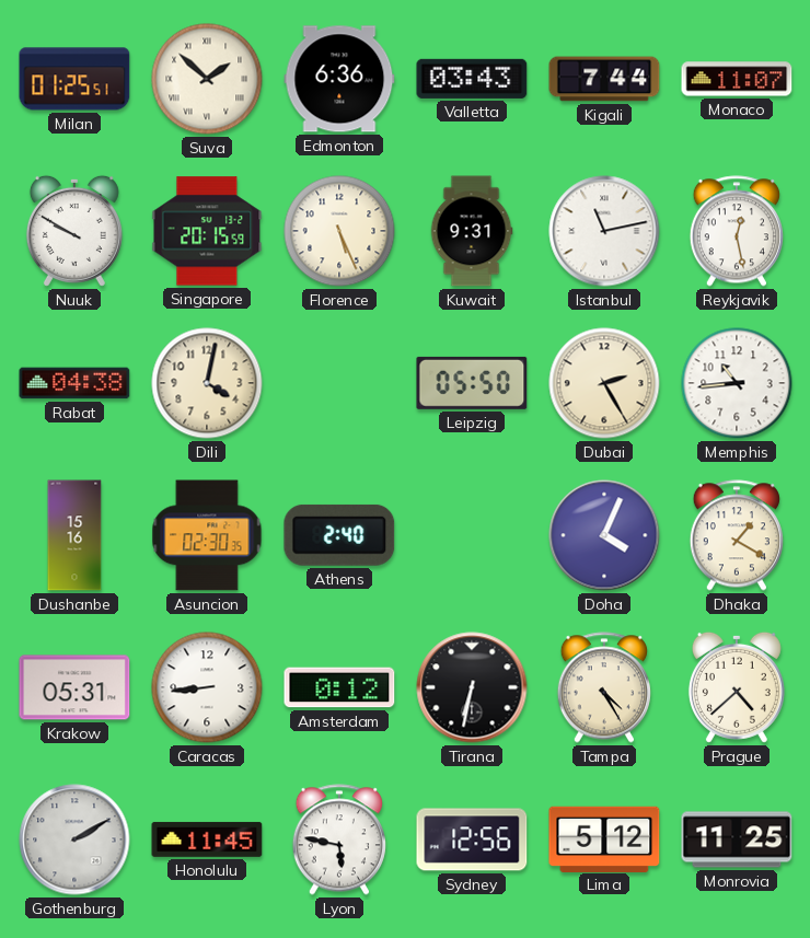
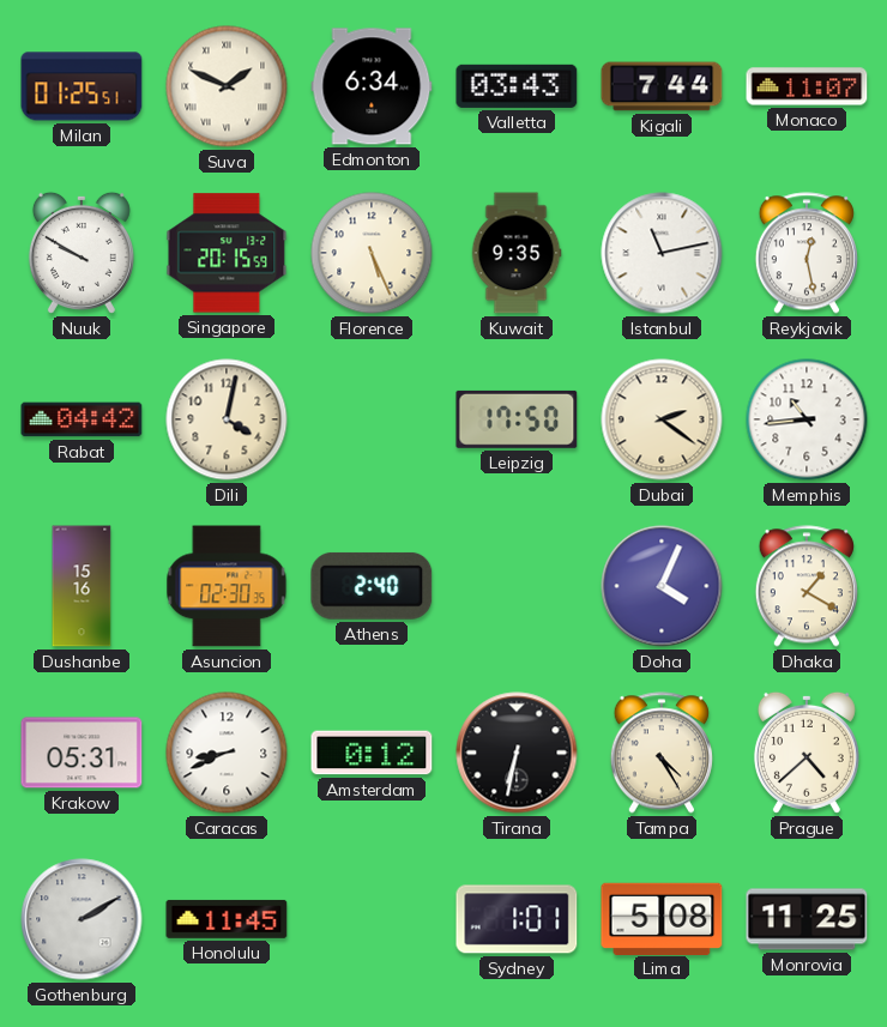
Suva: 1:52 -> 1:49
Edmonton: 6:36 -> 6:34
Kuwait: 9:31 -> 9:35
Rabat: 04:38 -> 04:42
Leipzig: 05:50 -> 17:50
Dubai: 2:25 -> 2:21
Caracas: 8:44 -> 8:41
Lyon: 5:47 -> none
Sydney: 12:56 -> 1:01
Lima: 5:12 -> 5:08
